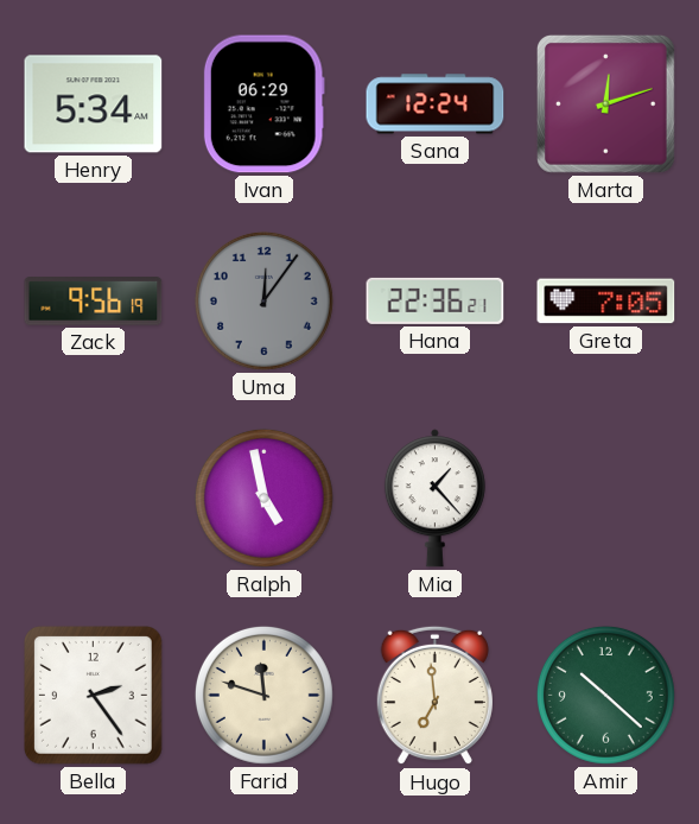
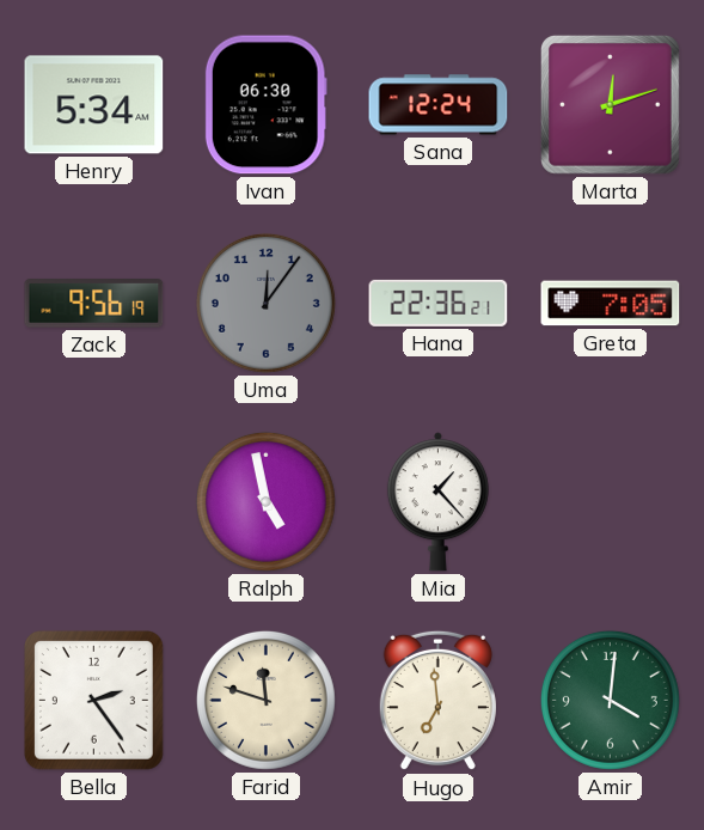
Ivan: 06:29 -> 06:30
Amir: 10:22 -> 4:01
